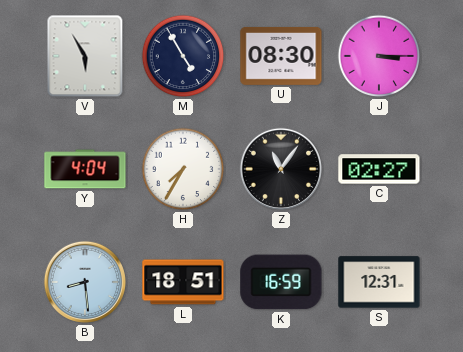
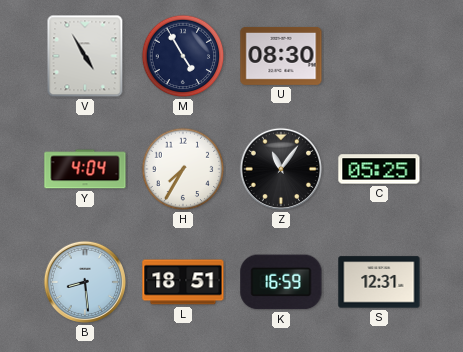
V: 5:55 -> 4:55
J: 3:15 -> none
C: 02:27 -> 05:25
